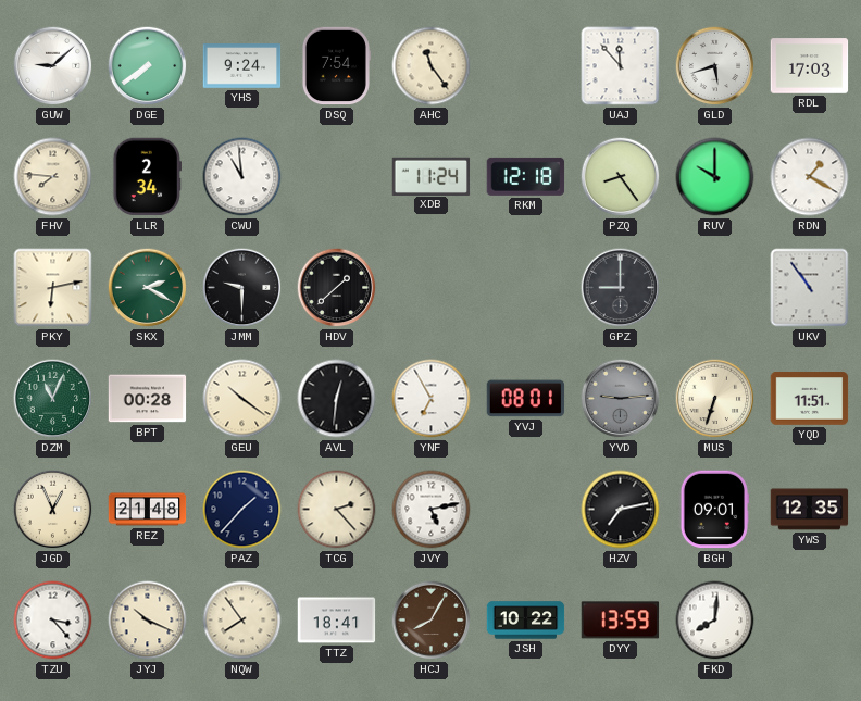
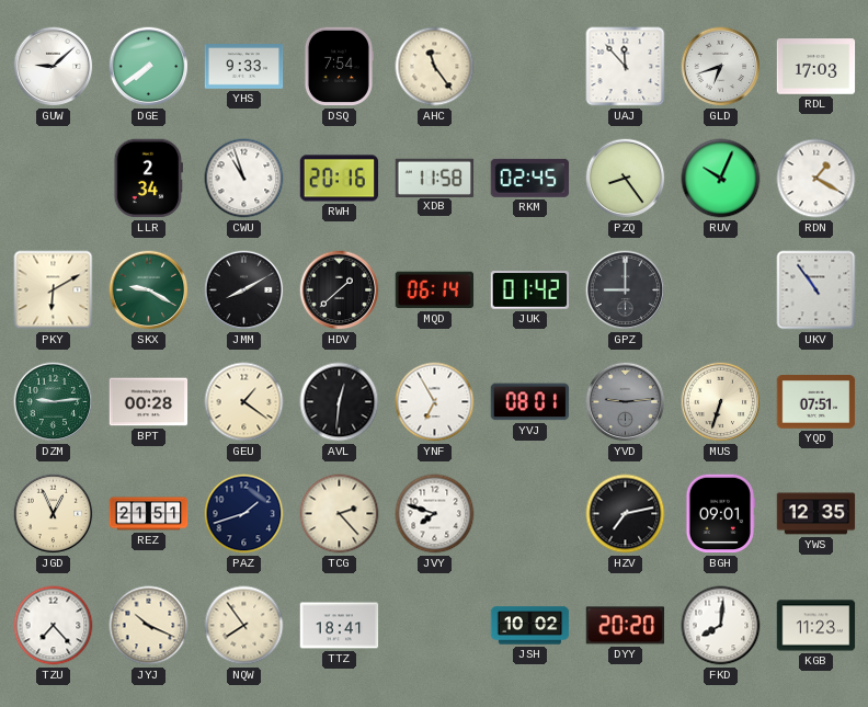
YHS: 9:24 -> 9:33
GLD: 5:42 -> 6:42
FHV: 7:46 -> none
CWU: 10:59 -> 10:57
RWH: none -> 20:16
XDB: 11:24 -> 11:58
RKM: 12:18 -> 02:45
RUV: 10:00 -> 10:04
PKY: 6:13 -> 6:10
SKX: 2:20 -> 9:20
JMM: 9:30 -> 8:10
MQD: none -> 06:14
JUK: none -> 01:42
DZM: 11:04 -> 9:14
GEU: 10:21 -> 1:21
YQD: 11:51 -> 07:51
REZ: 21:48 -> 21:51
PAZ: 1:37 -> 1:42
JVY: 5:13 -> 7:48
TZU: 3:23 -> 7:23
HCJ: 8:05 -> none
JSH: 10:22 -> 10:02
DYY: 13:59 -> 20:20
KGB: none -> 11:23
